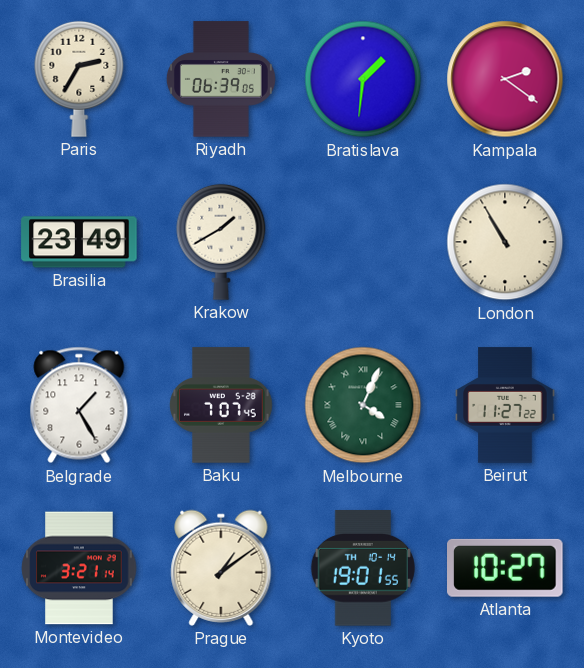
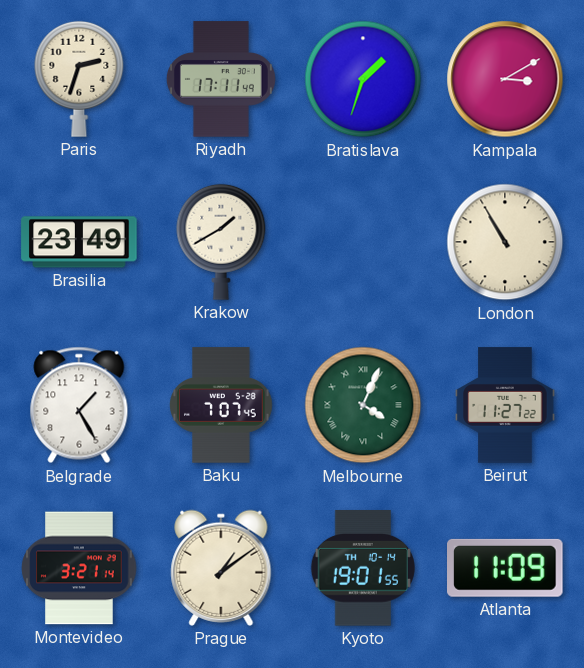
Paris: 2:35 -> 2:33
Riyadh: 06:39 -> 17:11
Bratislava: 1:31 -> 1:33
Kampala: 2:21 -> 3:10
Atlanta: 10:27 -> 11:09
